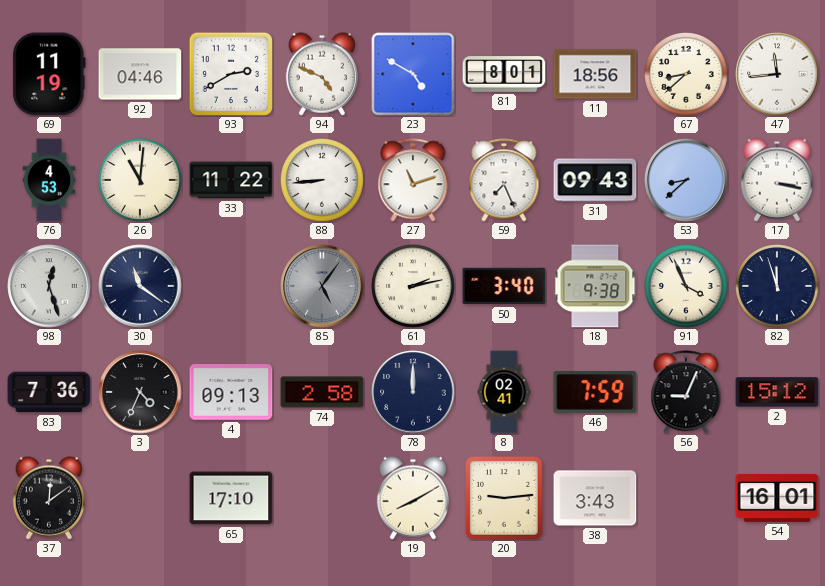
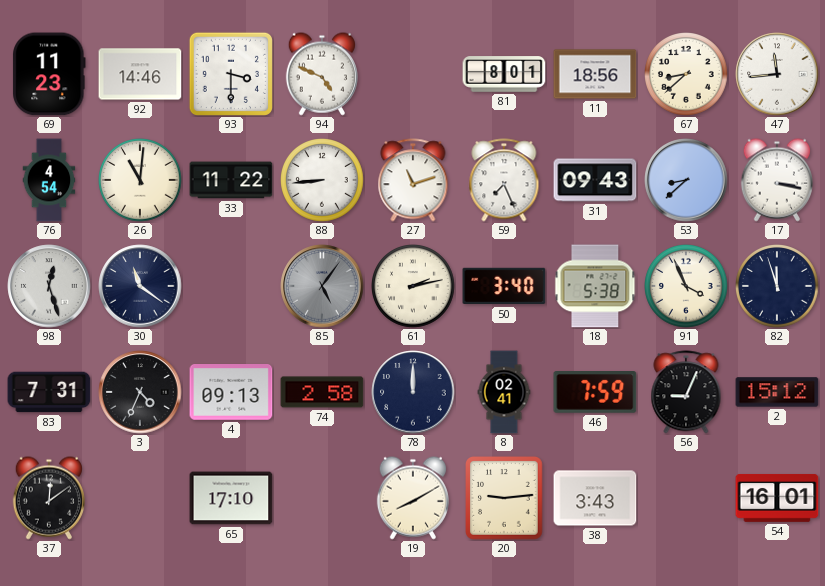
69: 11:19 -> 11:23
92: 04:46 -> 14:46
93: 2:40 -> 3:30
23: 4:50 -> none
76: 4:53 -> 4:54
18: 9:38 -> 5:38
83: 7:36 -> 7:31
